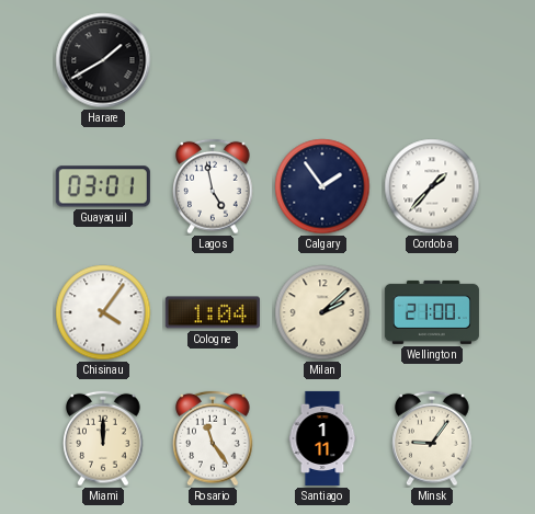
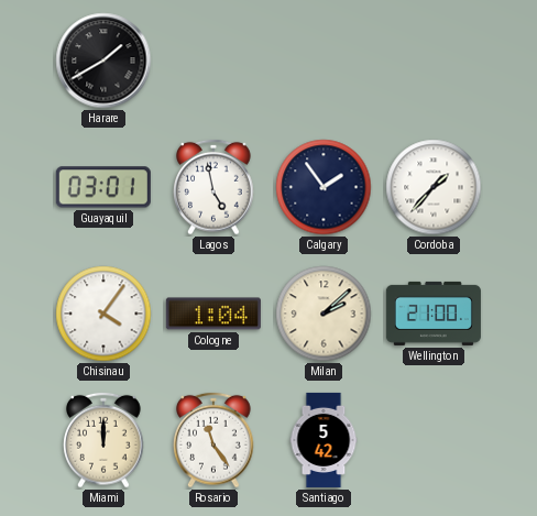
Santiago: 1:11 -> 5:42
Minsk: 9:06 -> none
